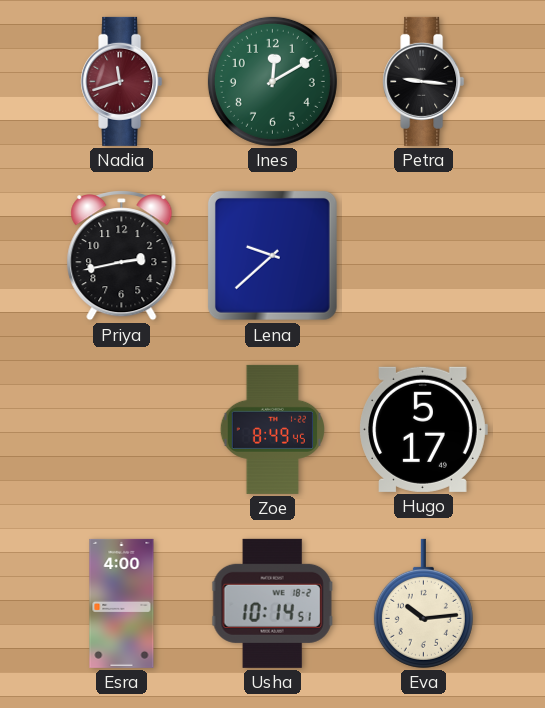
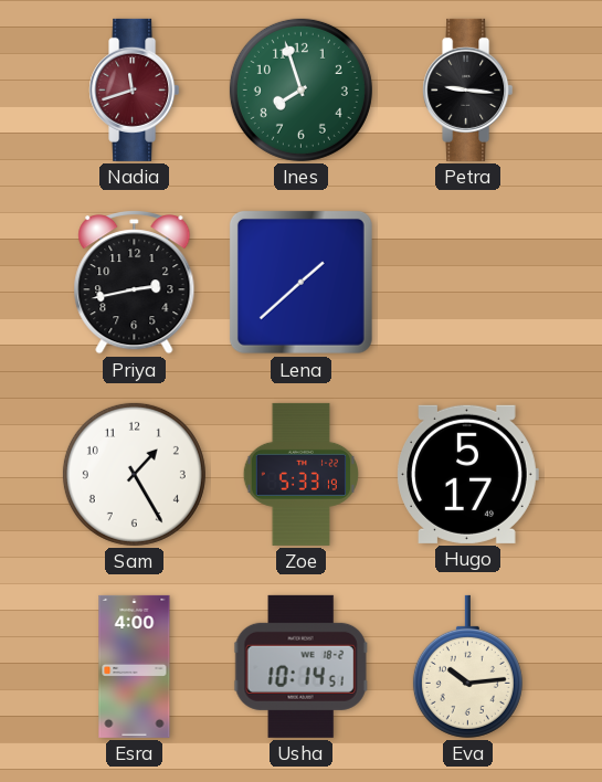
Ines: 12:10 -> 7:57
Lena: 9:38 -> 1:38
Sam: none -> 1:25
Zoe: 8:49 -> 5:33
